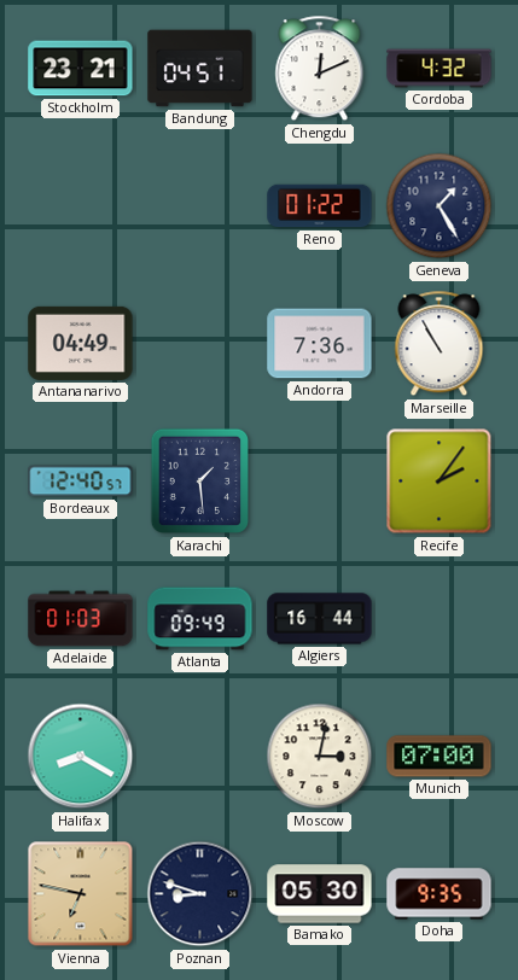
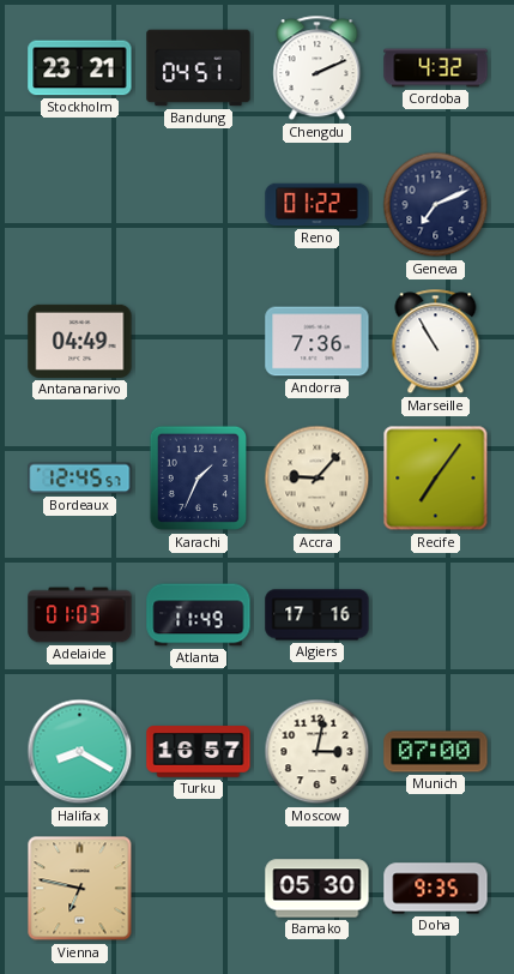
Chengdu: 12:11 -> 2:11
Geneva: 1:25 -> 7:11
Bordeaux: 12:40 -> 12:45
Karachi: 1:29 -> 1:34
Accra: none -> 9:07
Recife: 2:06 -> 7:06
Atlanta: 09:49 -> 11:49
Algiers: 16:44 -> 17:16
Turku: none -> 16:57
Poznan: 8:48 -> none
